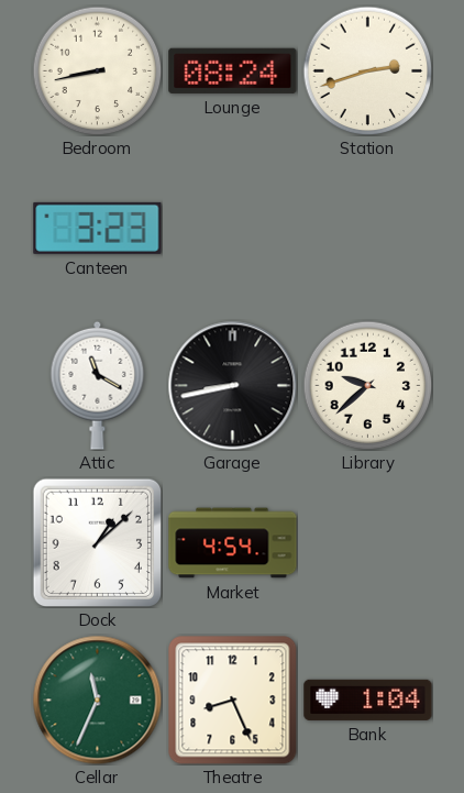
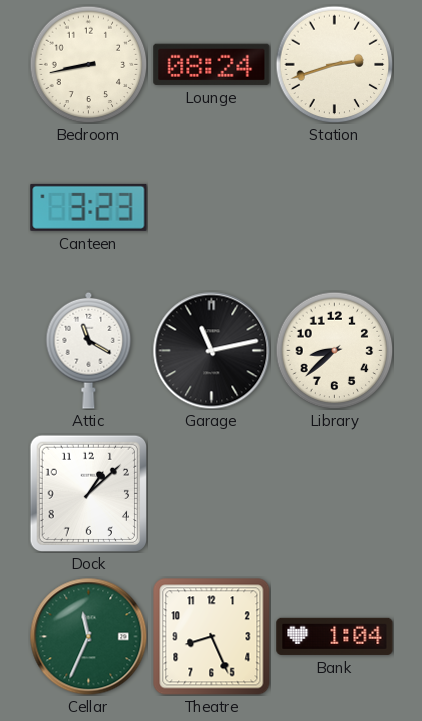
Garage: 8:43 -> 11:13
Library: 9:38 -> 8:38
Market: 4:54 -> none
